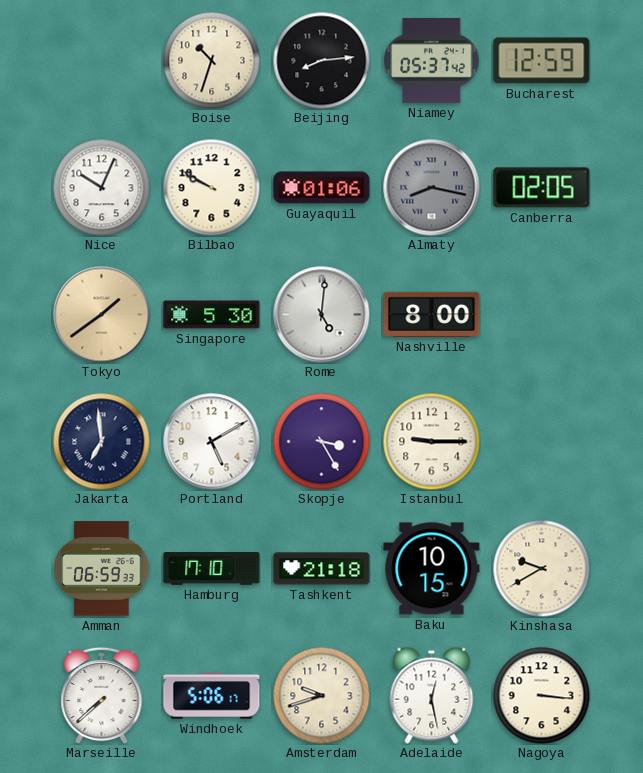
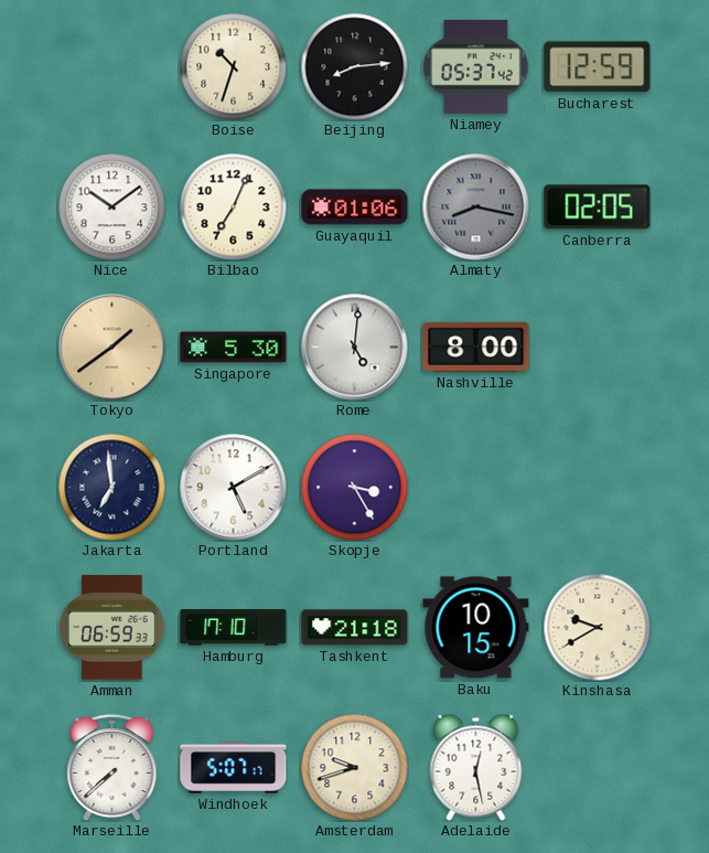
Nice: 10:04 -> 10:09
Bilbao: 9:50 -> 7:04
Istanbul: 9:15 -> none
Windhoek: 5:06 -> 5:07
Nagoya: 3:16 -> none
